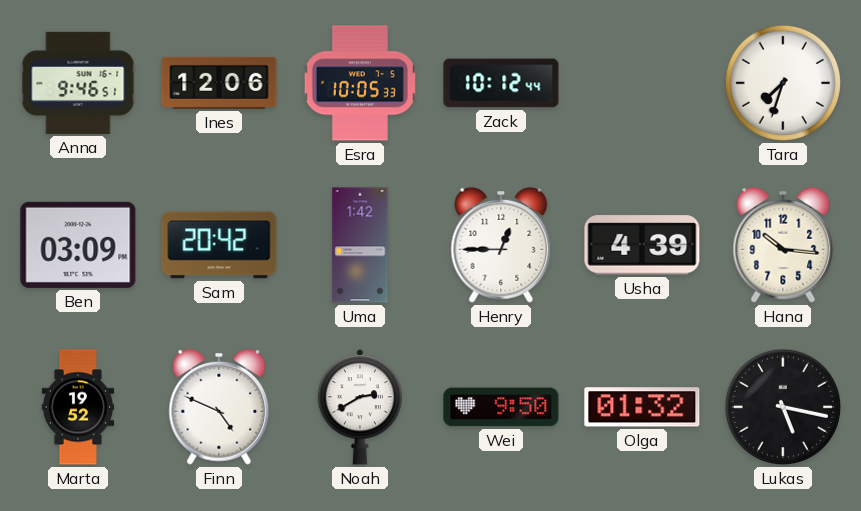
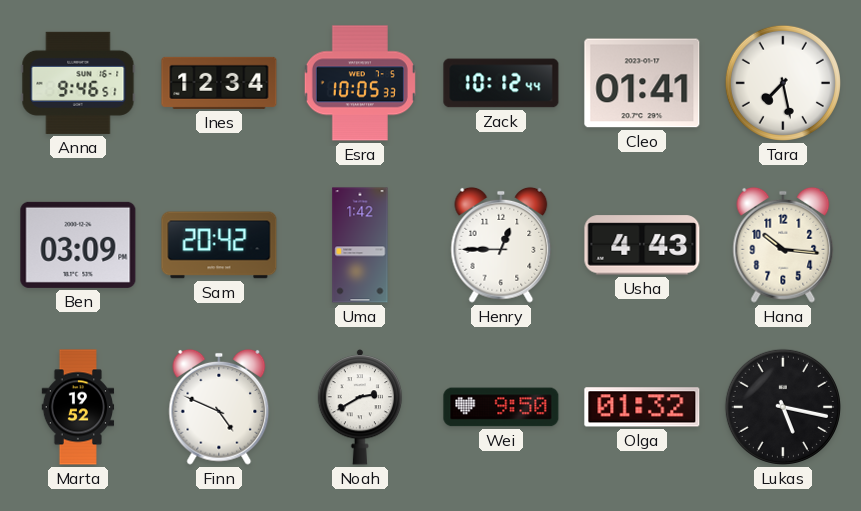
Ines: 12:06 -> 12:34
Cleo: none -> 01:41
Tara: 7:33 -> 7:28
Usha: 4:39 -> 4:43
